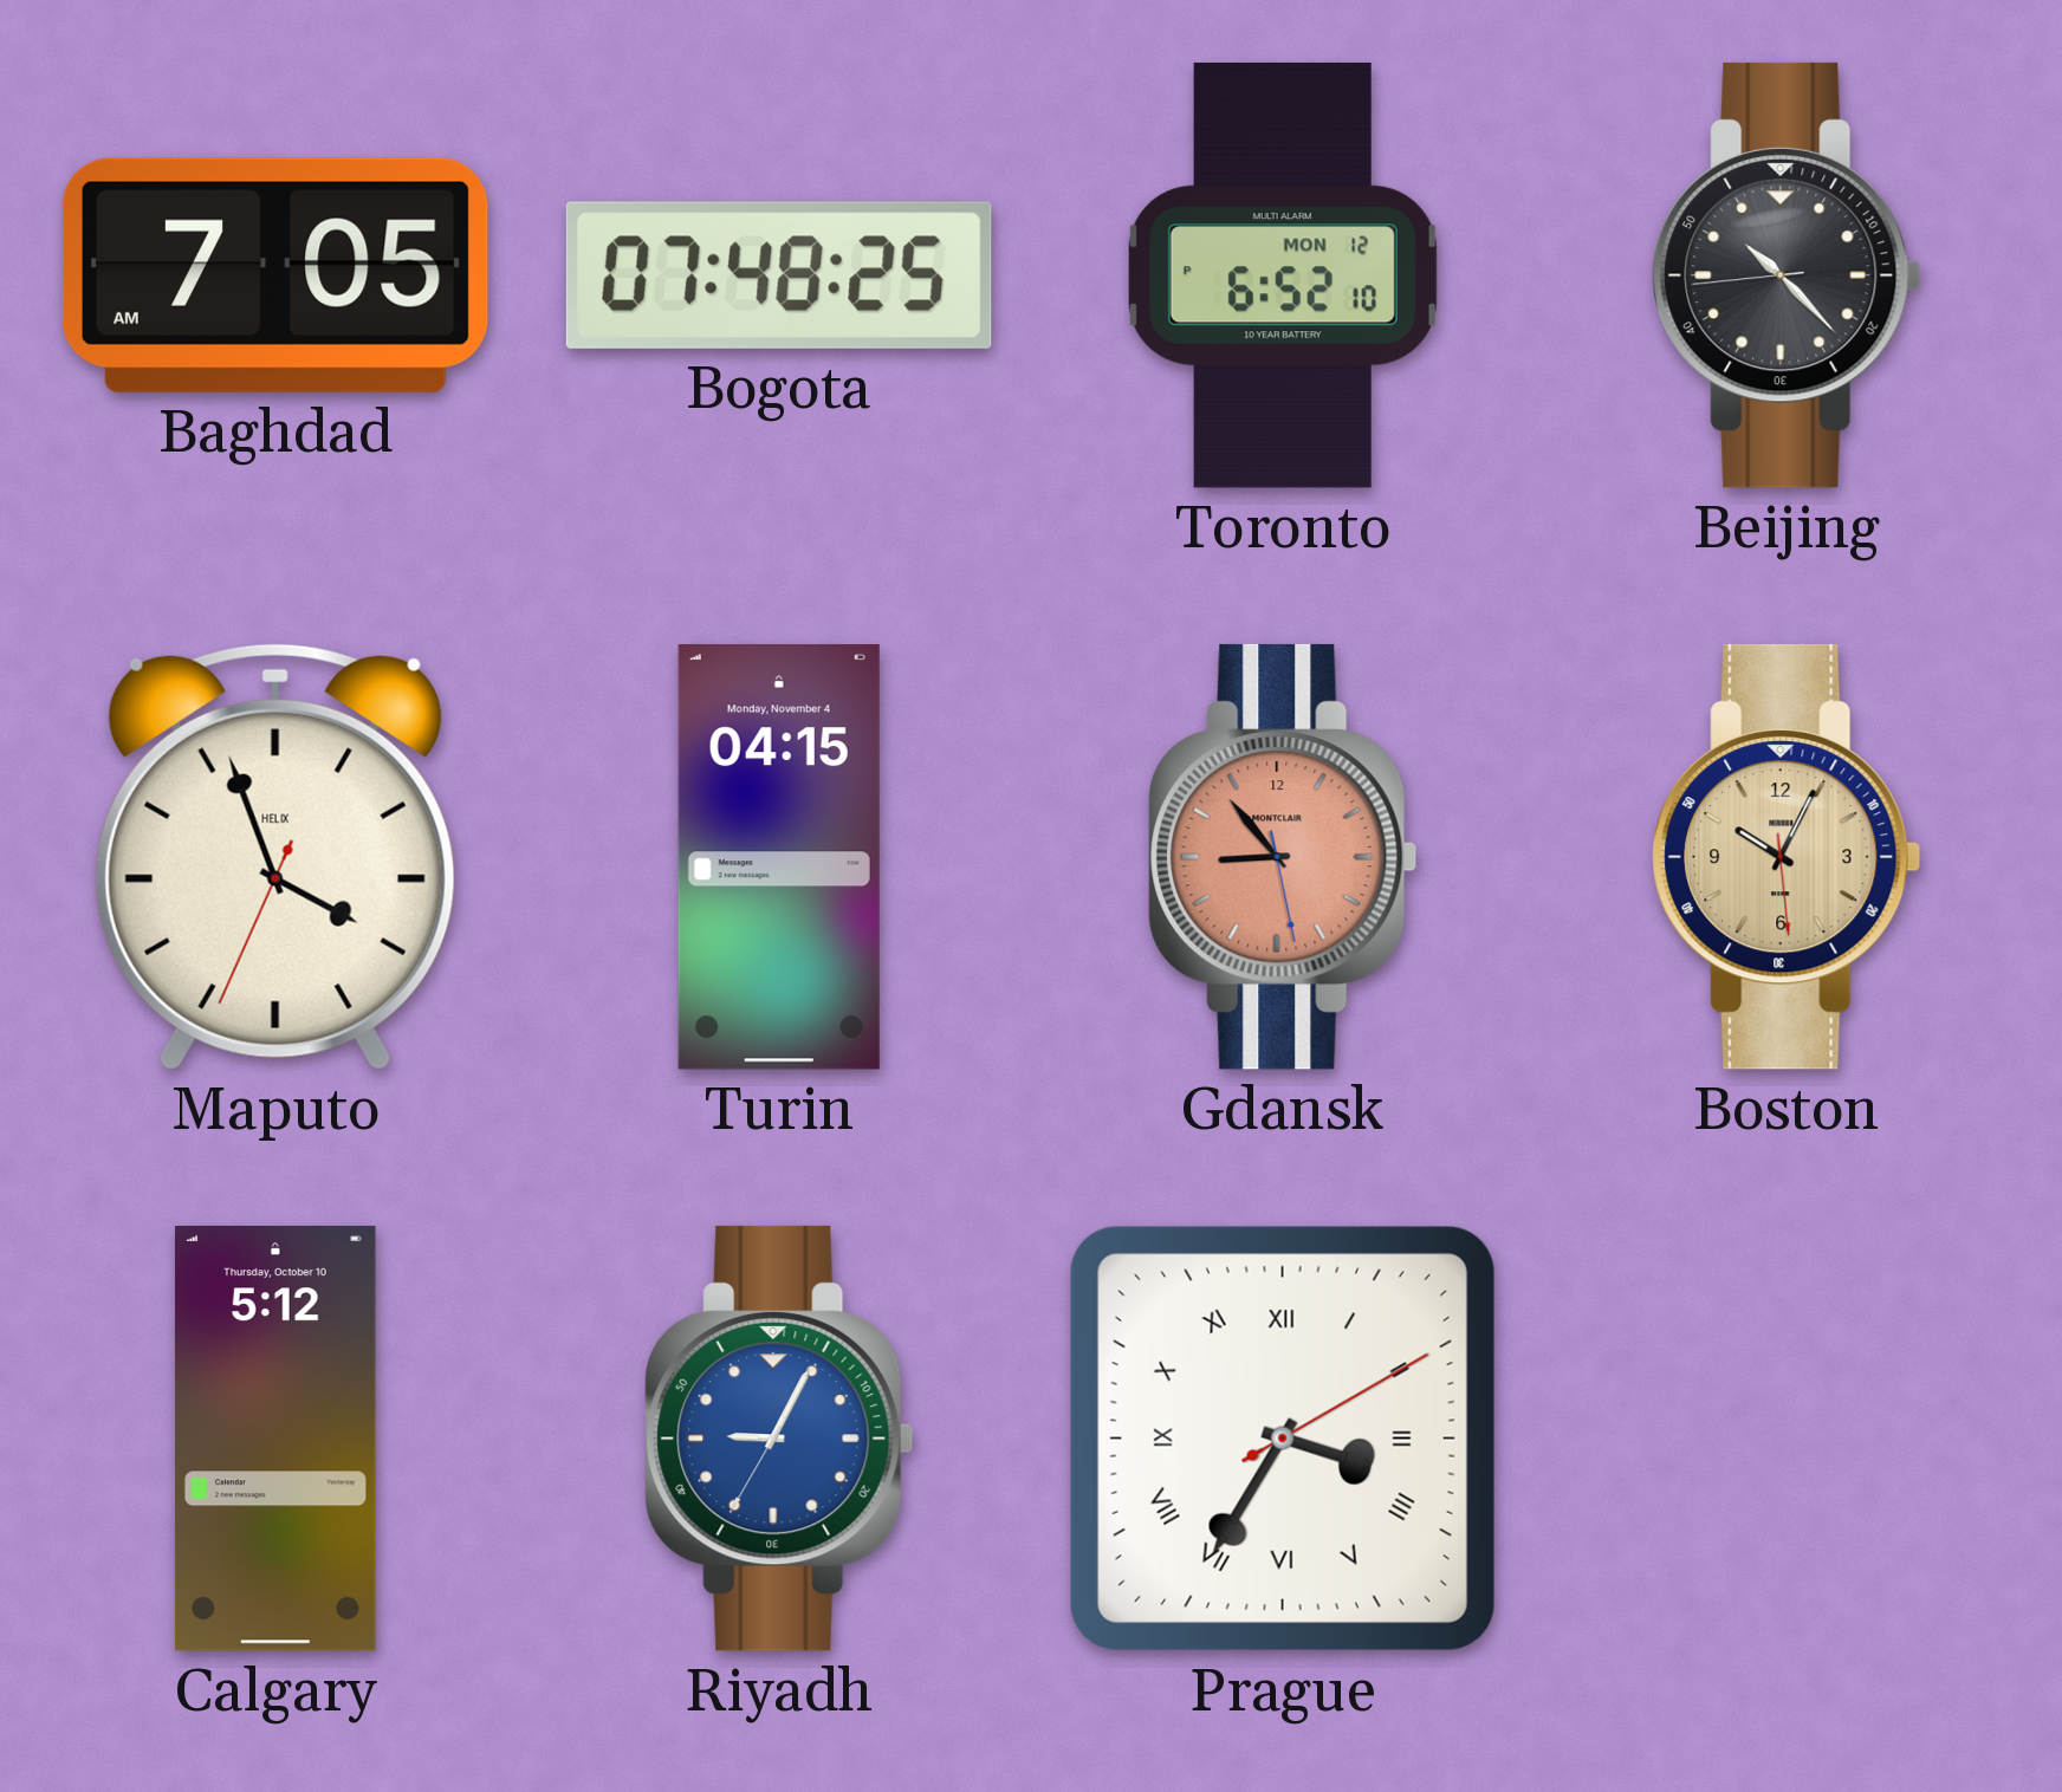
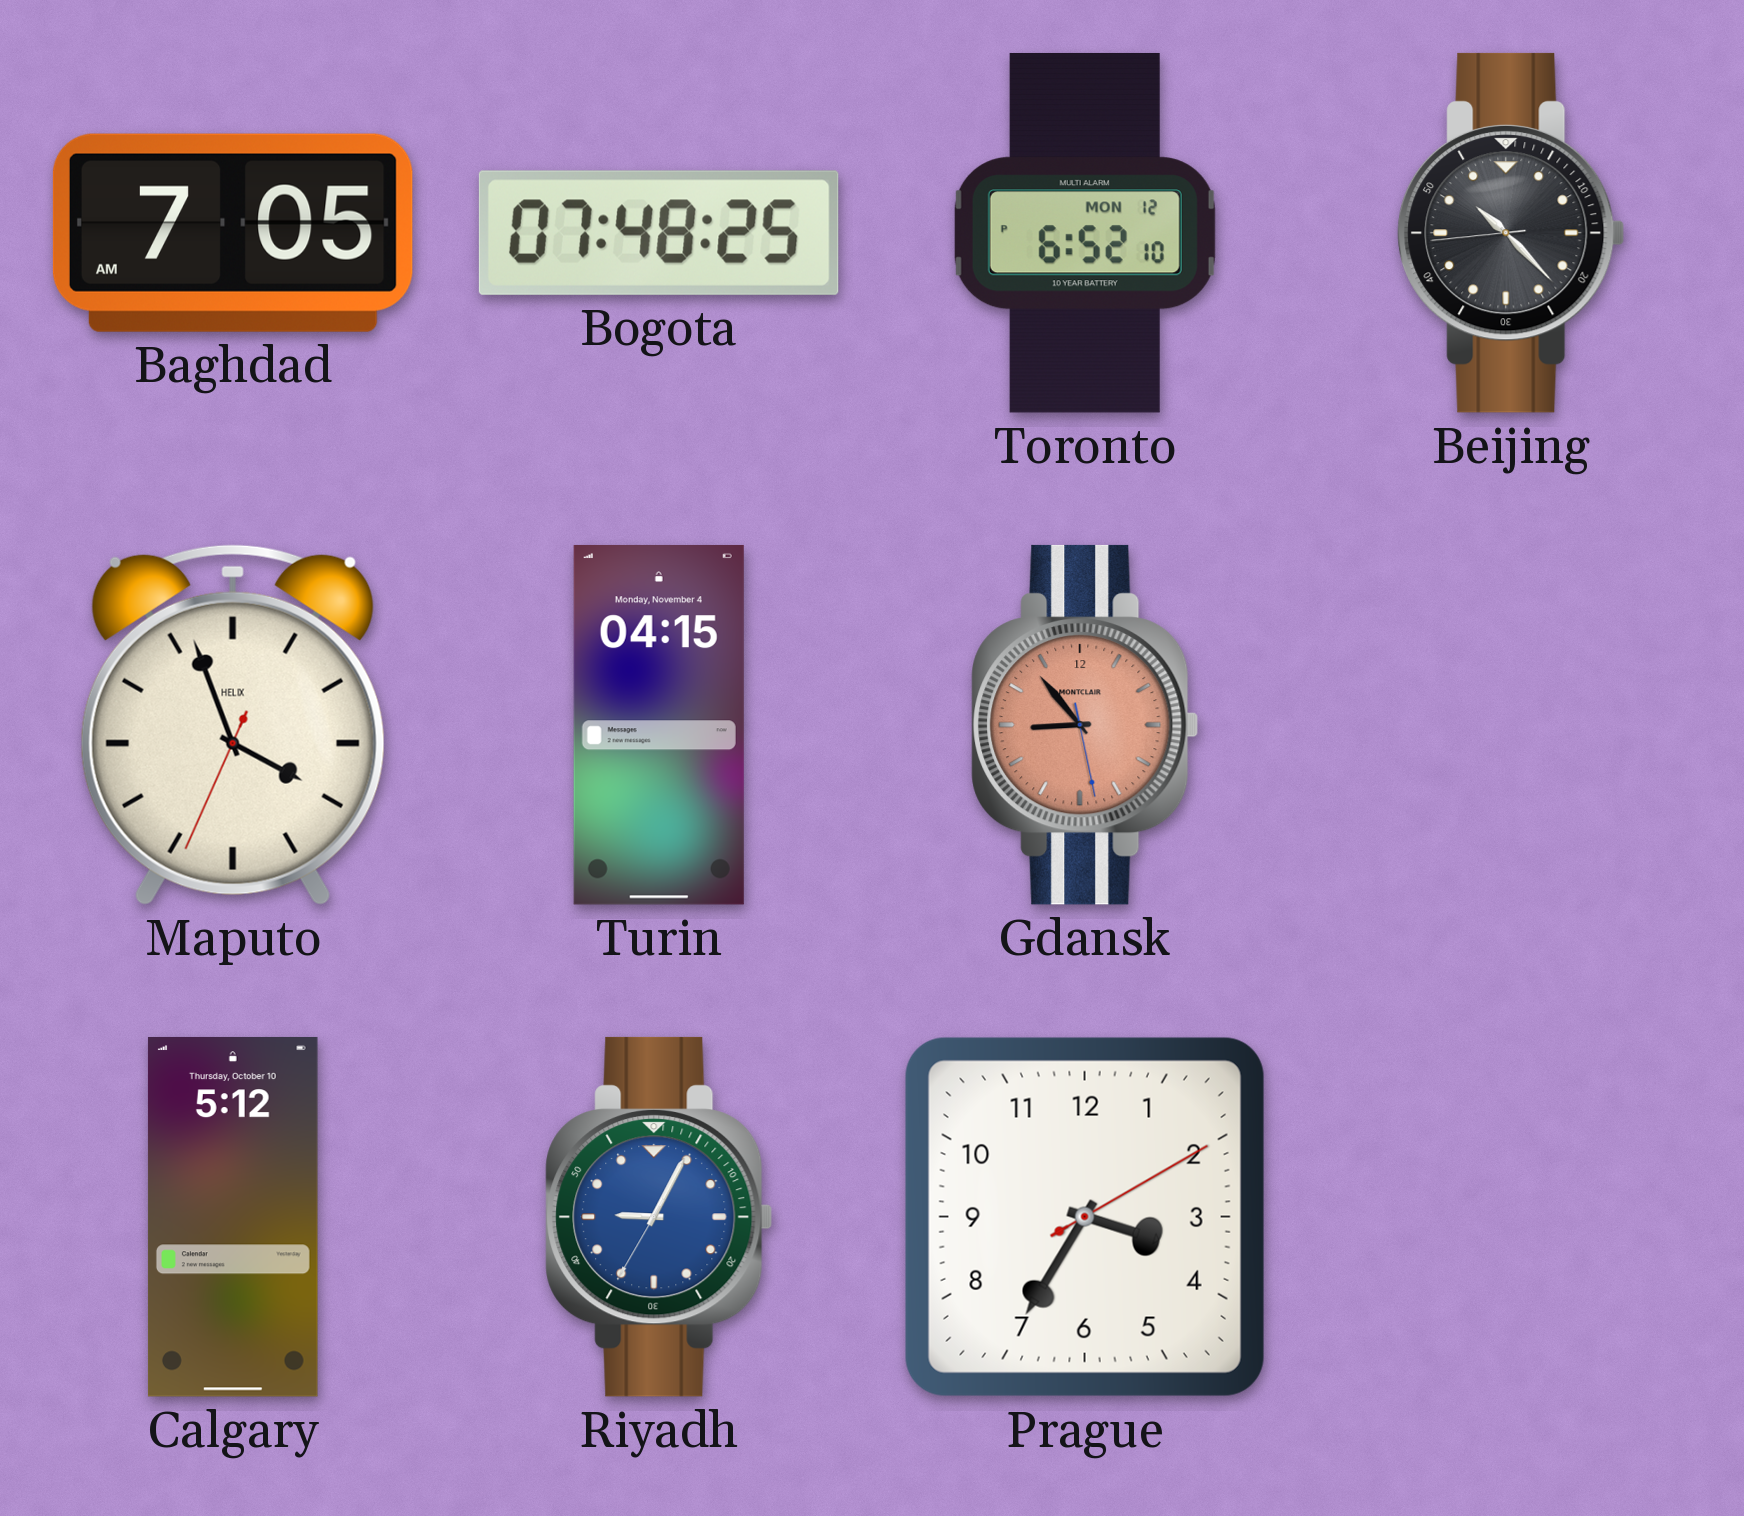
Boston: 10:04 -> none
Prague numerals: Roman -> Arabic
